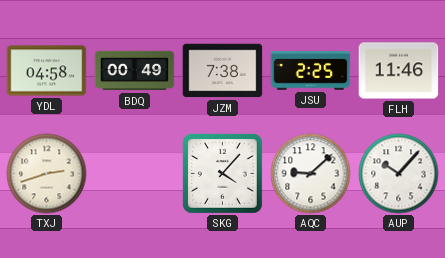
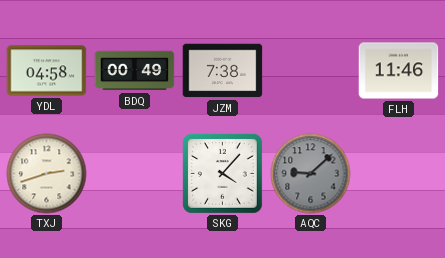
JSU: 2:25 -> none
AQC dial: white -> grey
AUP: 10:07 -> none
